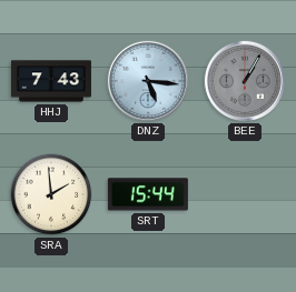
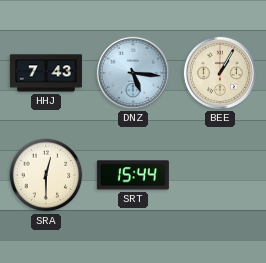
BEE dial: grey -> cream
SRA: 1:59 -> 12:30
